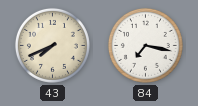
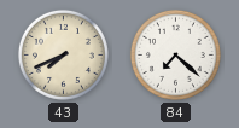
84: 7:17 -> 7:22
